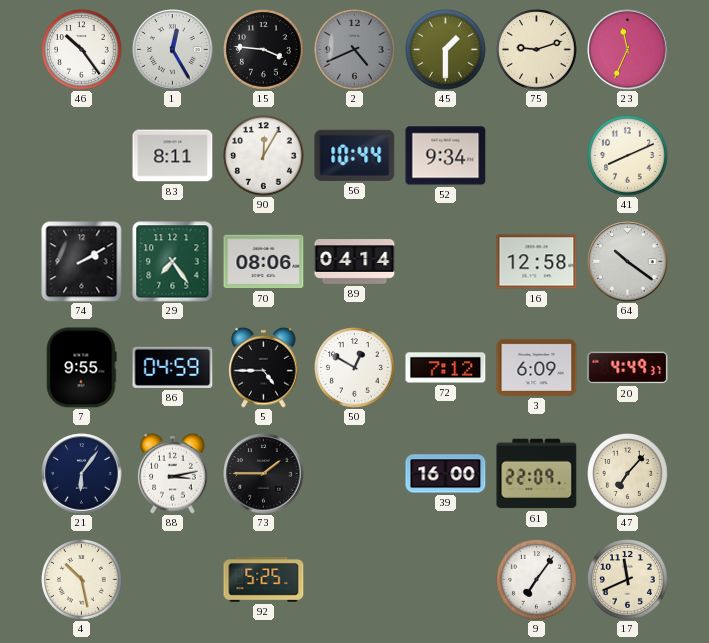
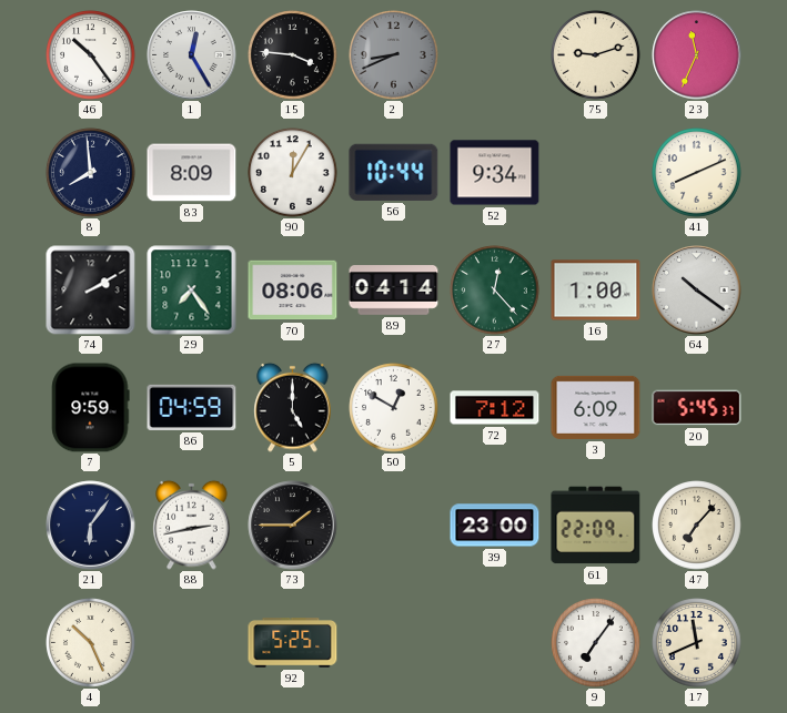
2: 4:41 -> 8:41
45: 1:30 -> none
8: none -> 7:59
83: 8:11 -> 8:09
27: none -> 12:23
16: 12:58 -> 1:00
7: 9:55 -> 9:59
5: 4:45 -> 5:00
20: 4:49 -> 5:45
88: 3:13 -> 2:43
39: 16:00 -> 23:00
4: 10:28 -> 10:26
